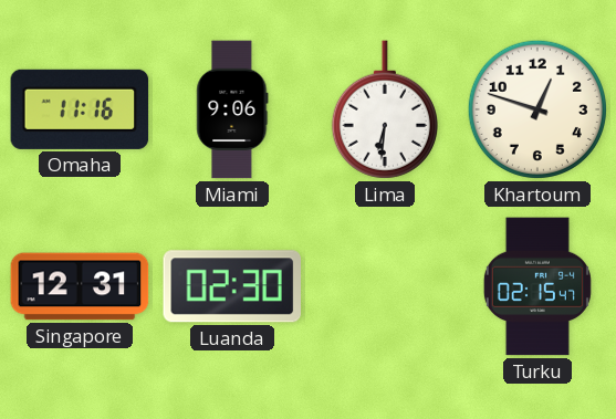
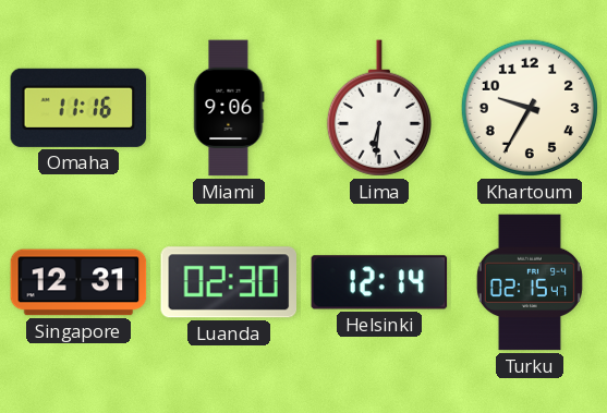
Khartoum: 12:48 -> 9:35
Helsinki: none -> 12:14
